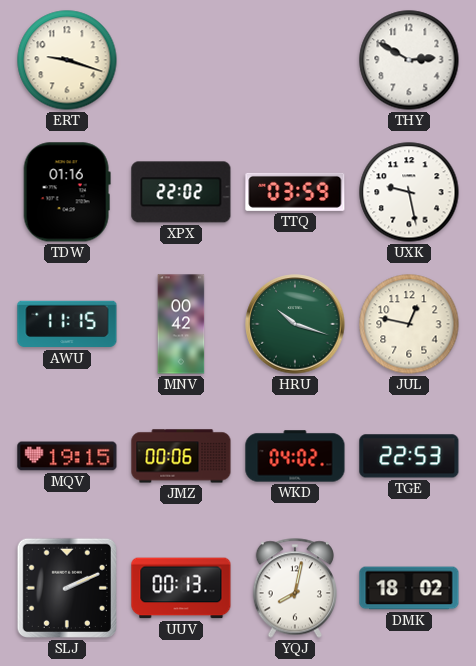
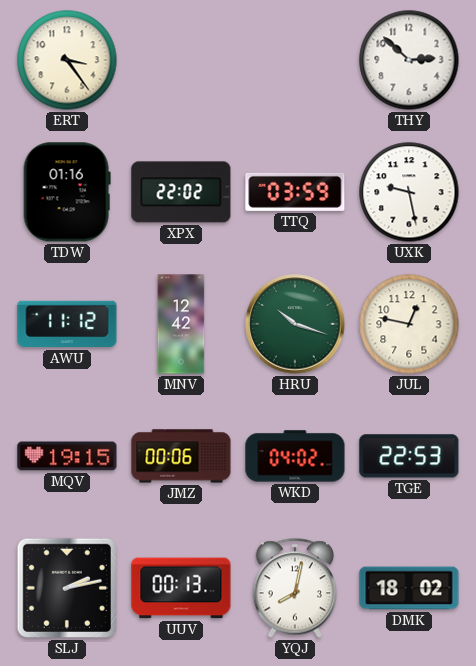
ERT: 9:18 -> 3:24
THY: 2:50 -> 2:52
AWU: 11:15 -> 11:12
MNV: 00:42 -> 12:42
SLJ: 2:11 -> 2:13
